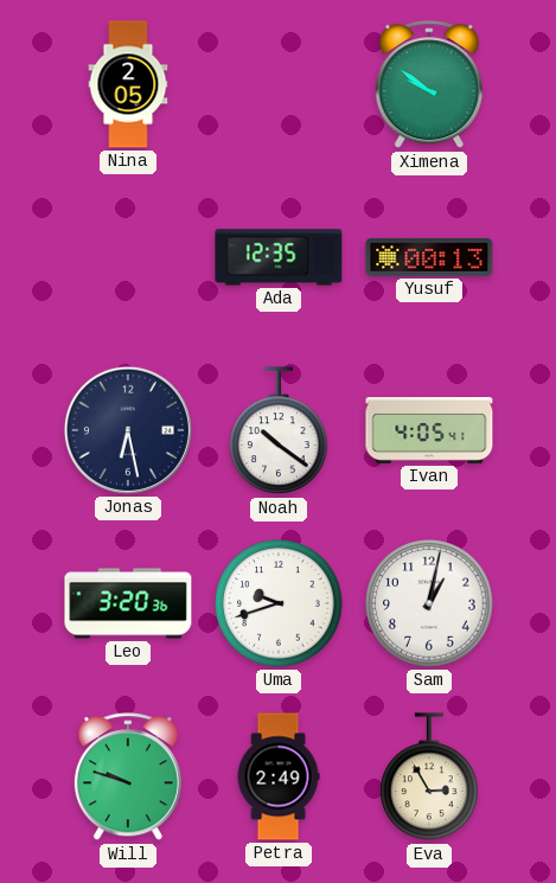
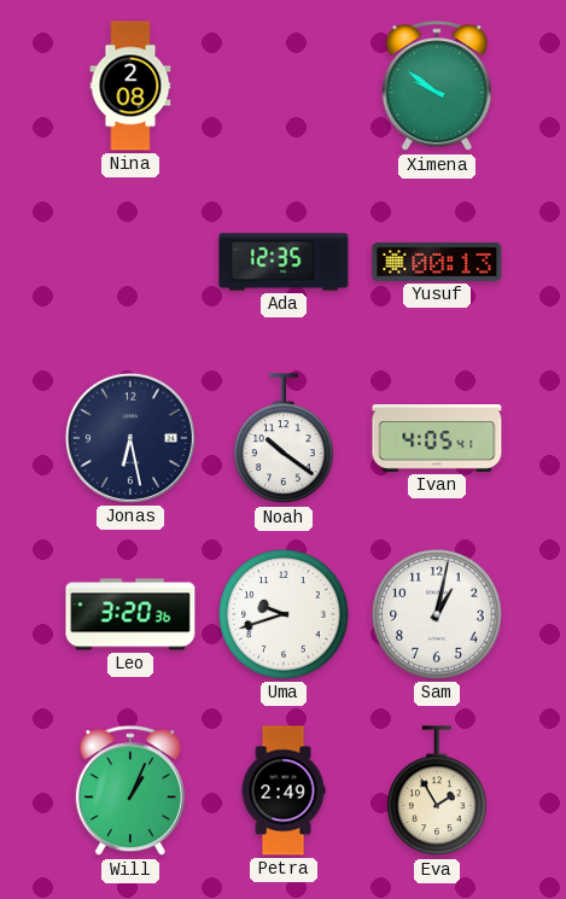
Nina: 2:05 -> 2:08
Will: 9:48 -> 1:04
Eva: 2:55 -> 1:55
